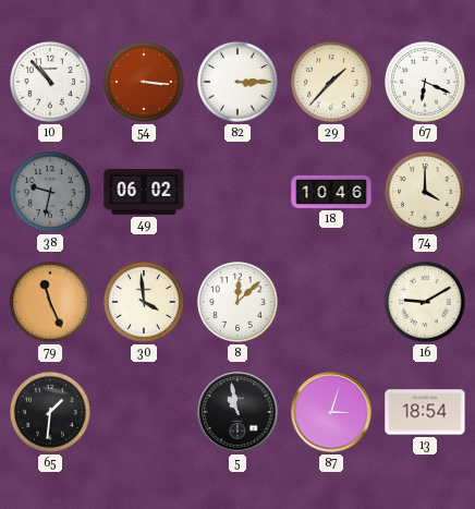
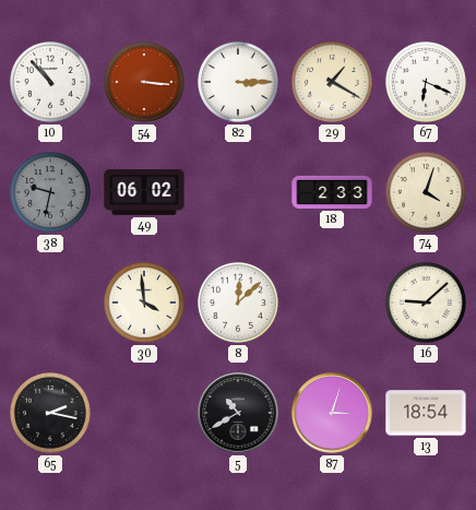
29: 1:37 -> 1:20
18: 10:46 -> 2:33
74: 4:00 -> 4:03
79: 11:26 -> none
16: 9:10 -> 9:08
65: 1:31 -> 2:17
5: 10:58 -> 10:40
